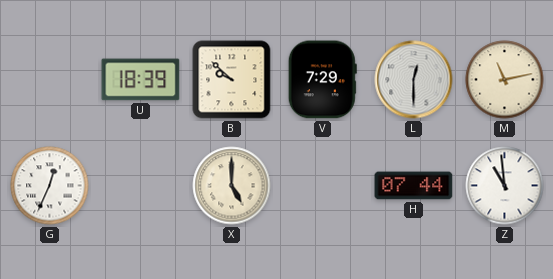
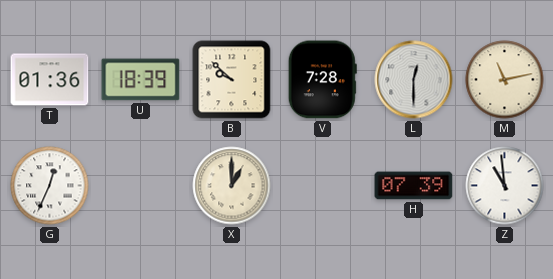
T: none -> 01:36
V: 7:29 -> 7:28
X: 5:00 -> 1:00
H: 07:44 -> 07:39
